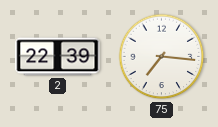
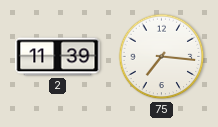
2: 22:39 -> 11:39
